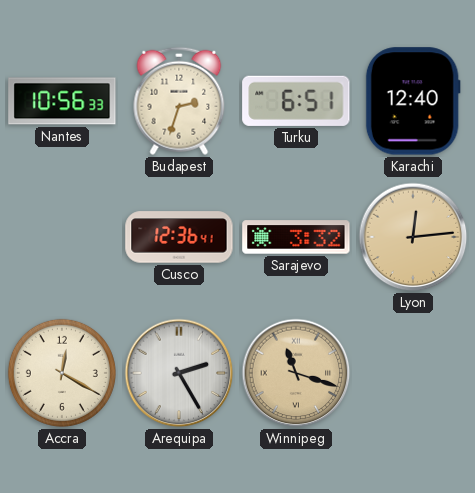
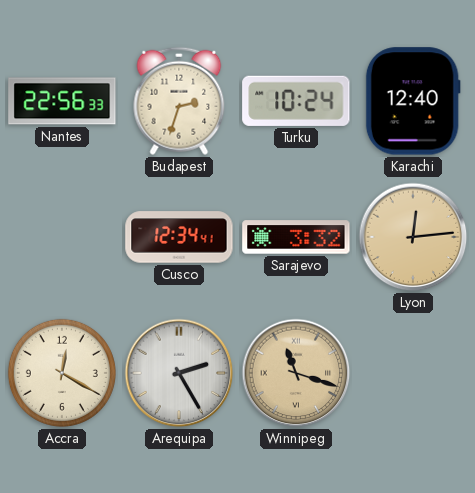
Nantes: 10:56 -> 22:56
Turku: 6:51 -> 10:24
Cusco: 12:36 -> 12:34
